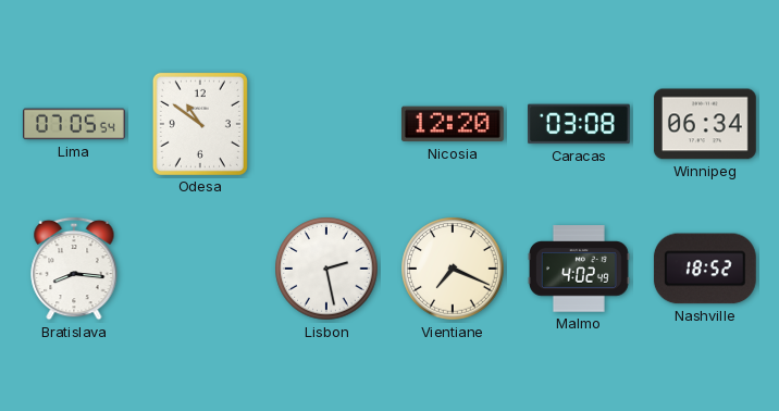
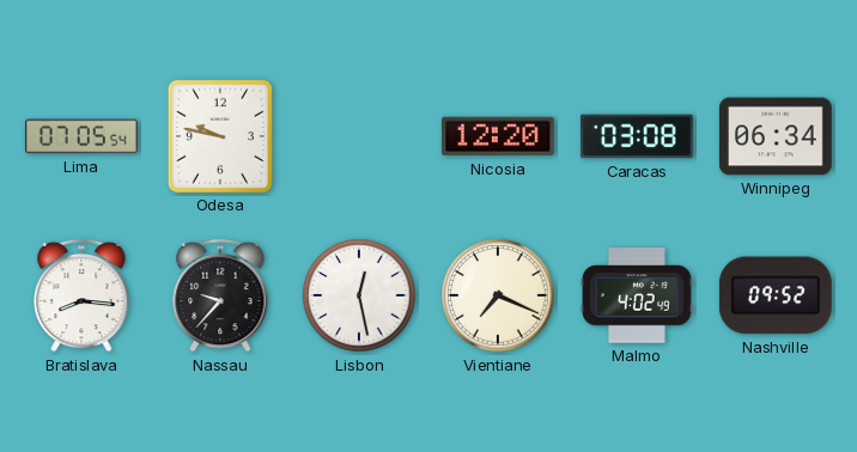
Odesa: 10:51 -> 9:47
Nassau: none -> 9:37
Lisbon: 2:28 -> 12:28
Nashville: 18:52 -> 09:52
